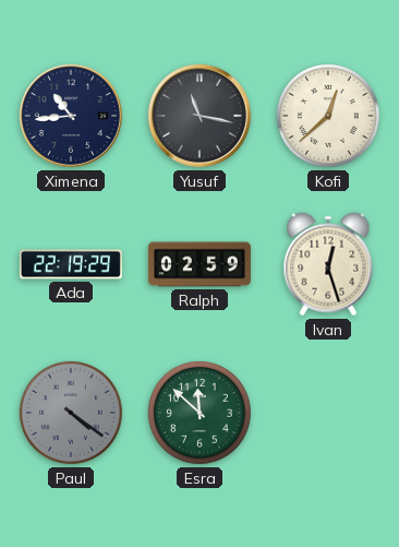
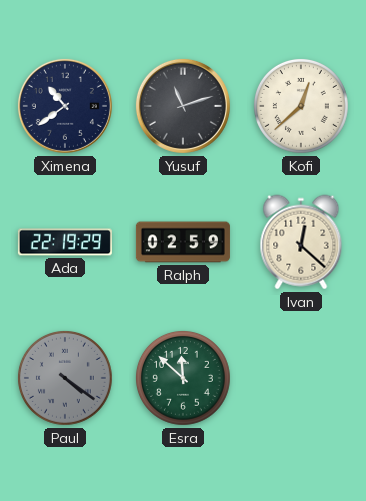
Ximena: 10:44 -> 10:39
Yusuf: 11:17 -> 11:12
Ivan: 12:27 -> 12:22
